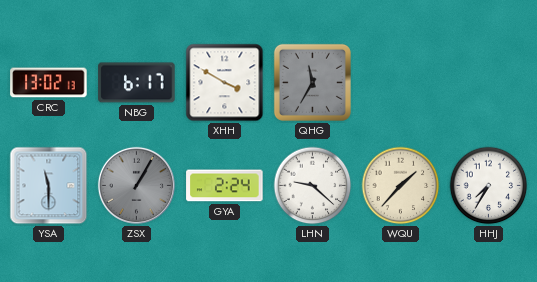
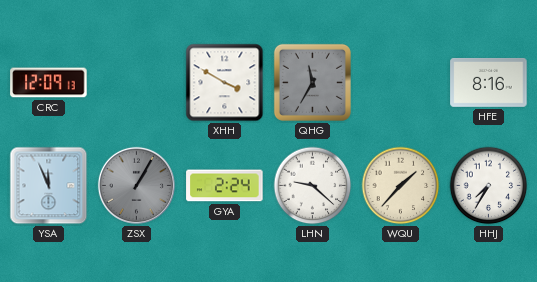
CRC: 13:02 -> 12:09
NBG: 6:17 -> none
HFE: none -> 8:16
YSA: 11:30 -> 11:56
